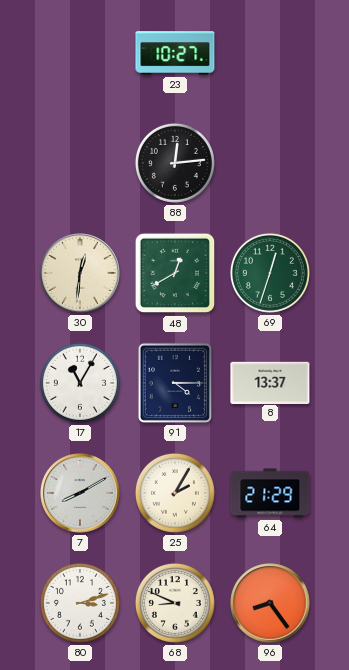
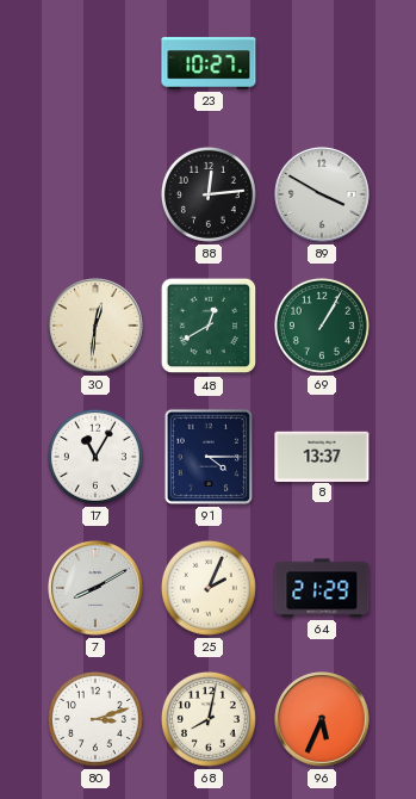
89: none -> 3:50
69: 12:33 -> 1:05
25: 2:05 -> 2:04
68: 8:49 -> 8:02
96: 8:24 -> 5:34
